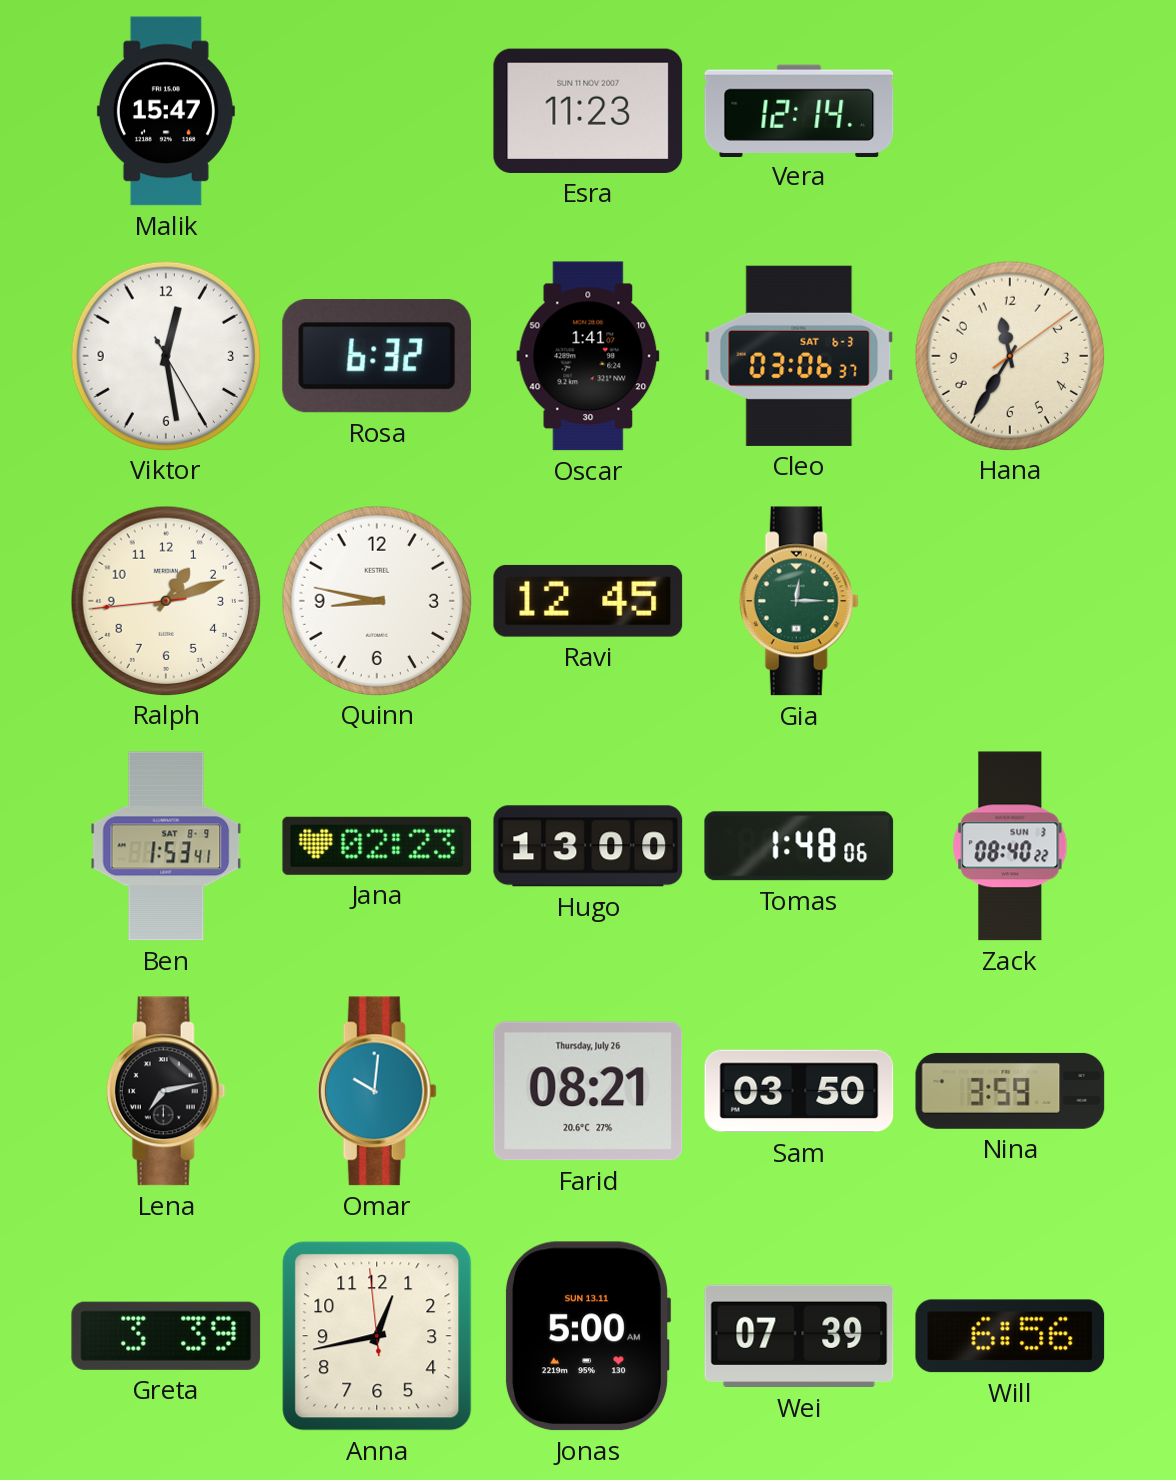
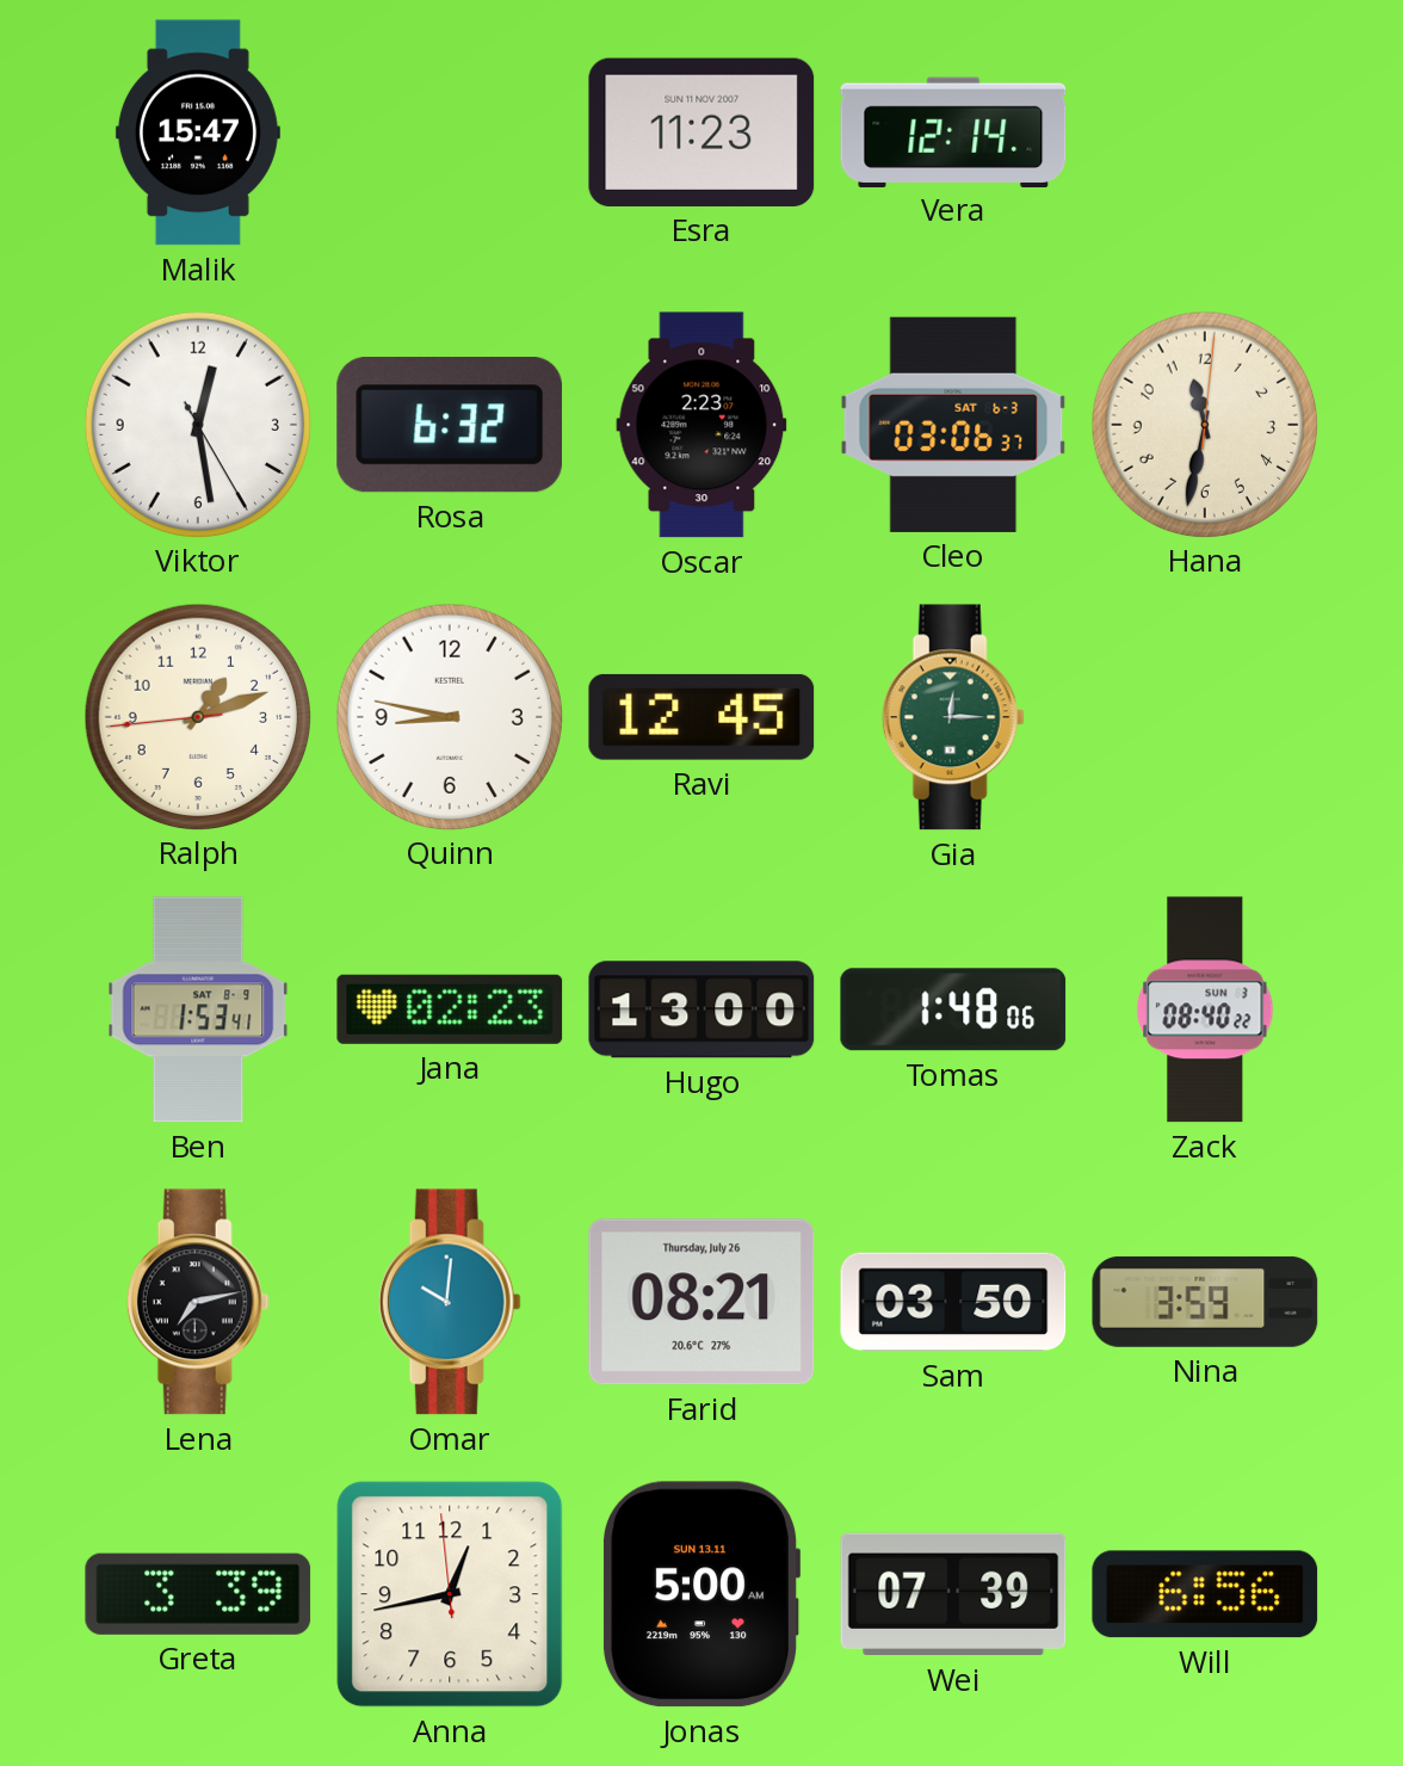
Oscar: 1:41 -> 2:23
Hana: 11:35 -> 11:32
